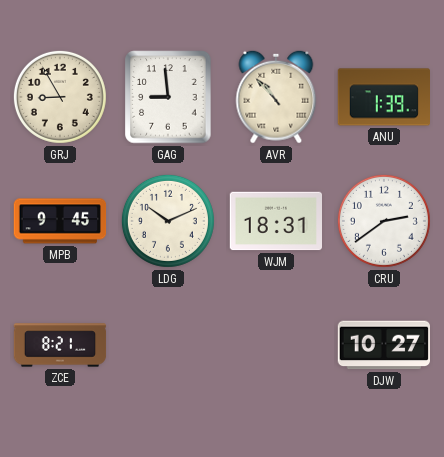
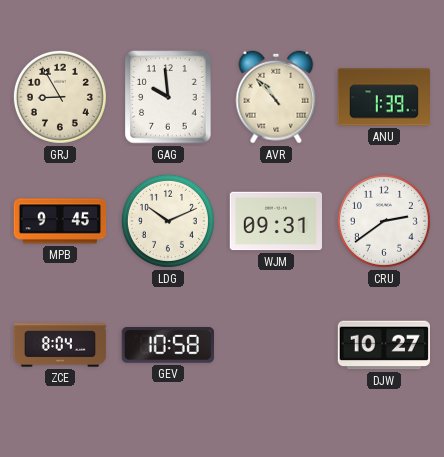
GAG: 8:59 -> 9:59
WJM: 18:31 -> 09:31
ZCE: 8:21 -> 8:04
GEV: none -> 10:58
